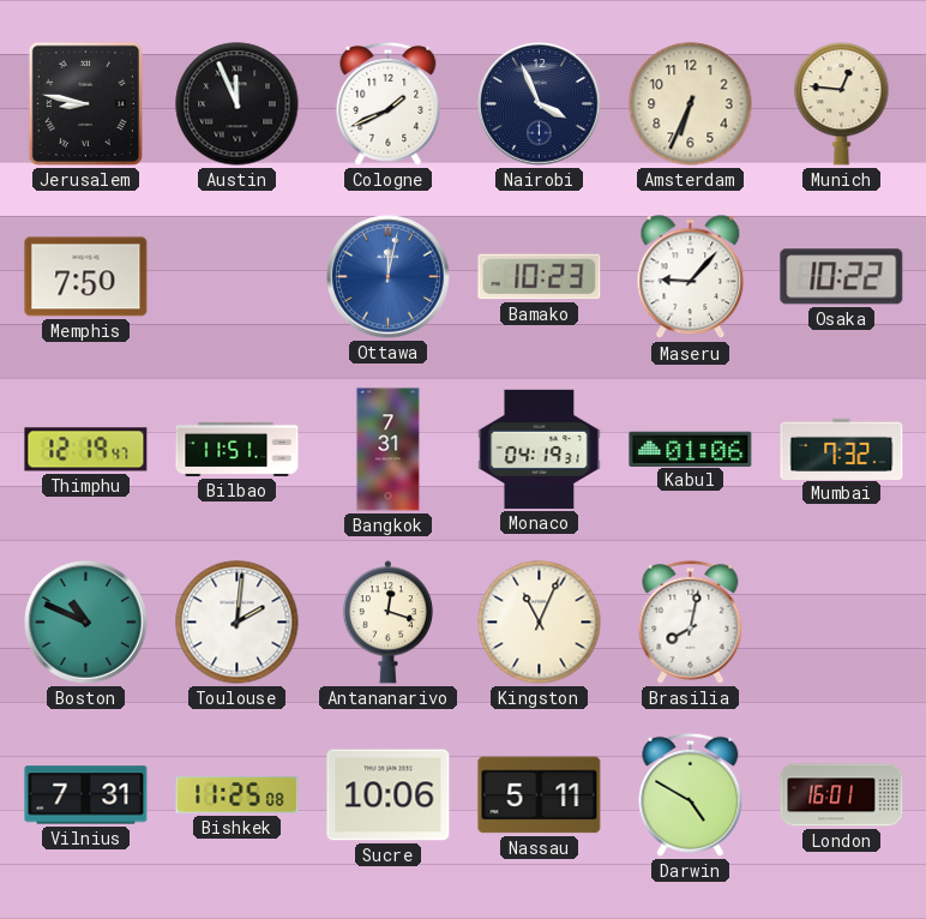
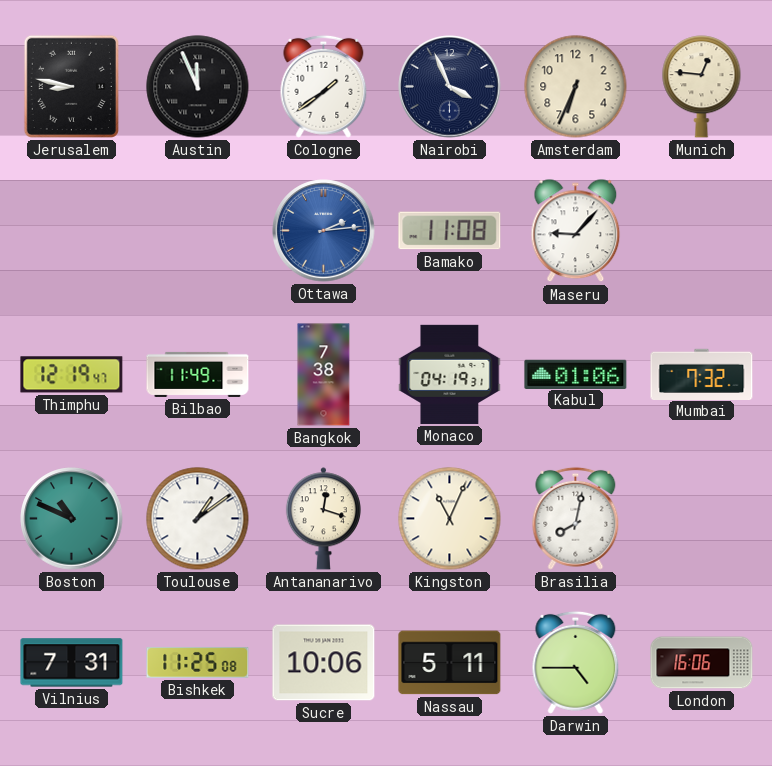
Cologne: 1:41 -> 1:39
Memphis: 7:50 -> none
Ottawa: 12:02 -> 2:14
Bamako: 10:23 -> 11:08
Osaka: 10:22 -> none
Bilbao: 11:51 -> 11:49
Bangkok: 7:31 -> 7:38
Toulouse: 2:01 -> 1:09
Darwin: 4:50 -> 4:45
London: 16:01 -> 16:06
